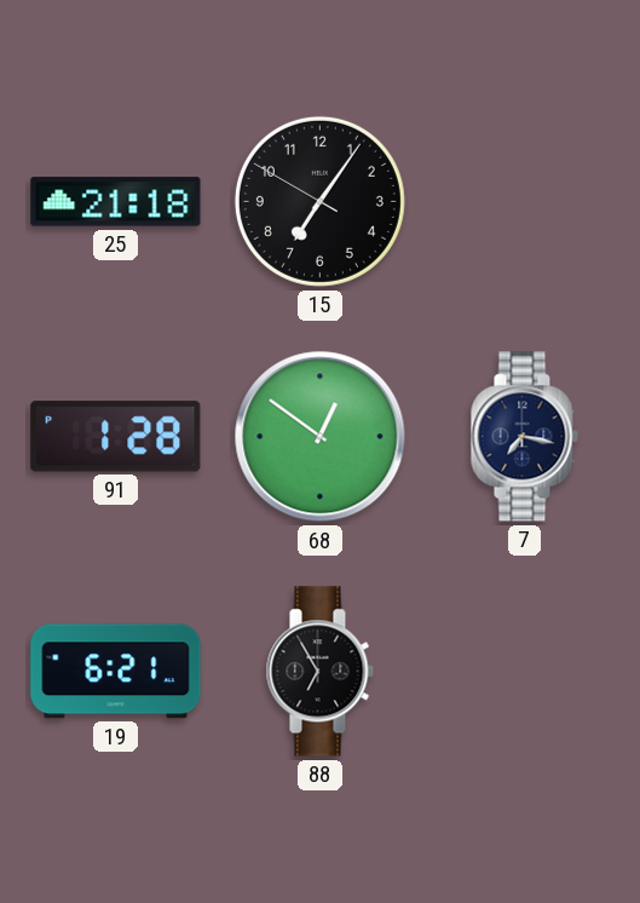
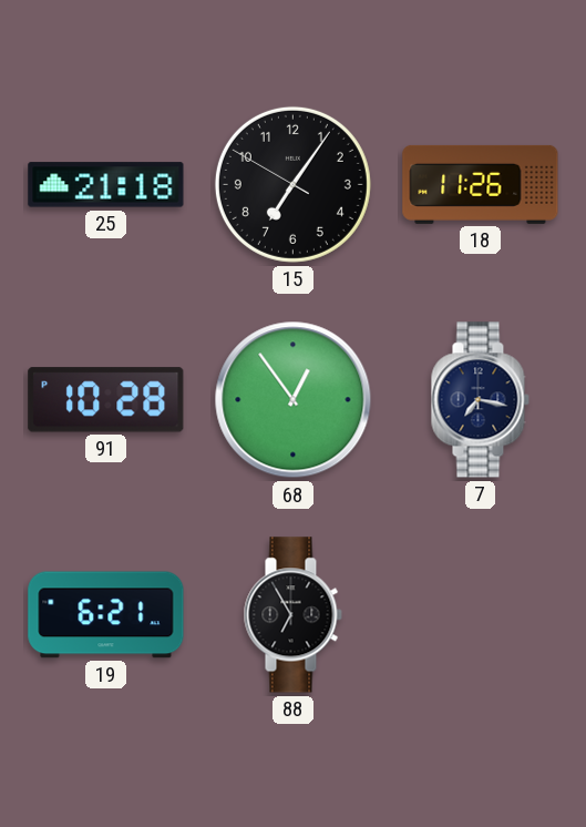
18: none -> 11:26
91: 1:28 -> 10:28
68: 12:51 -> 12:54
